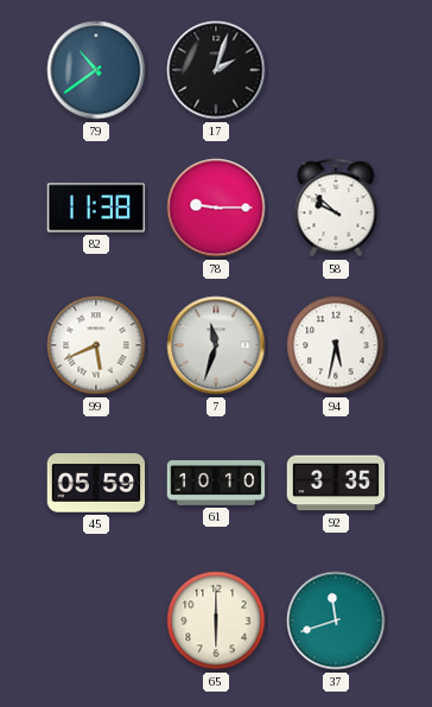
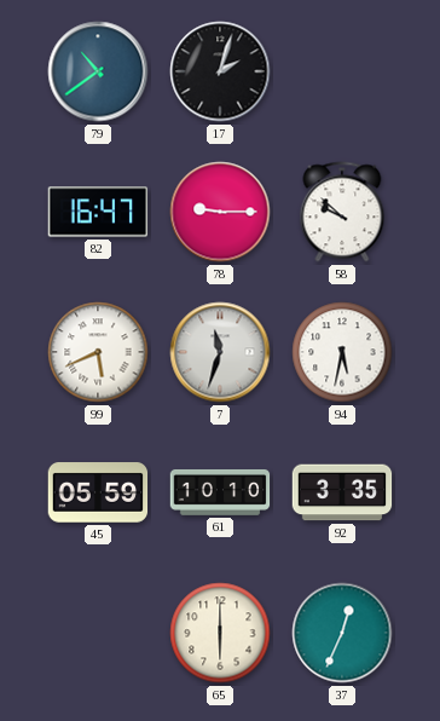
82: 11:38 -> 16:47
37: 11:42 -> 12:34
